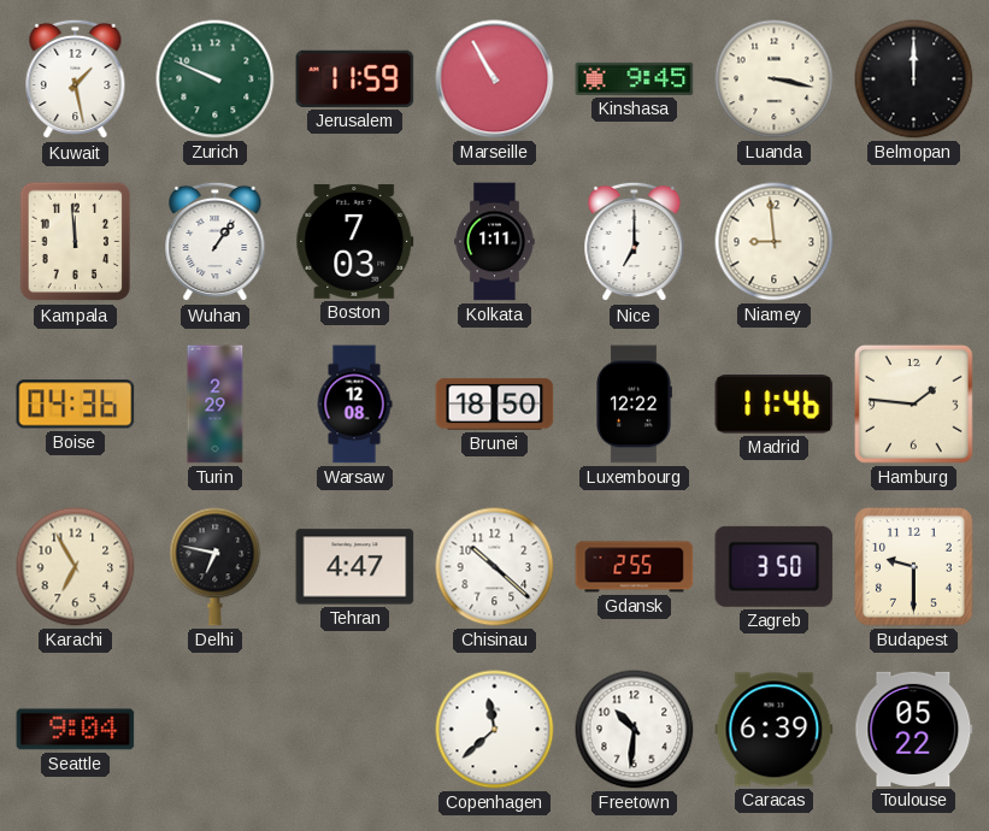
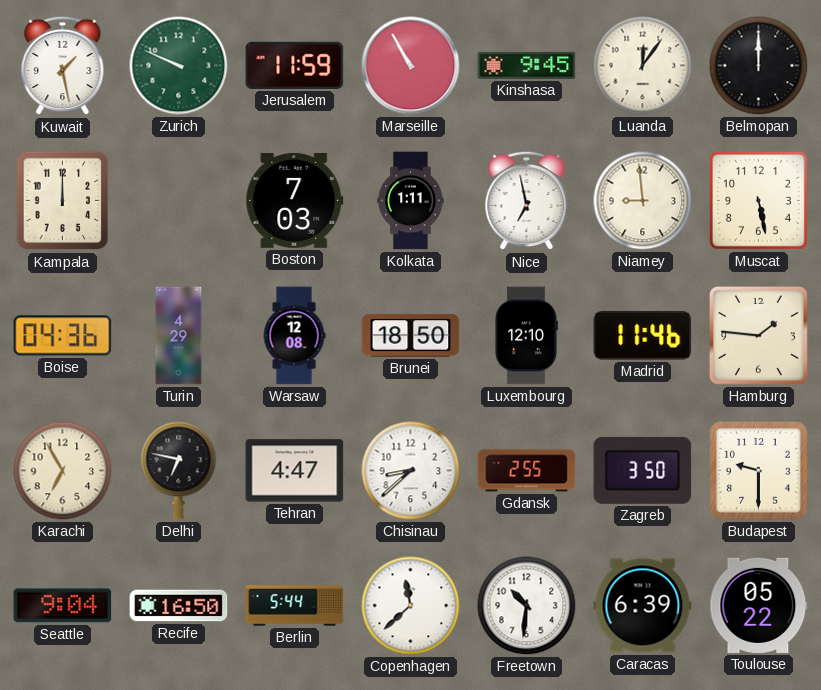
Luanda: 3:17 -> 12:06
Kampala: 11:59 -> 12:00
Wuhan: 1:06 -> none
Nice: 7:00 -> 6:58
Muscat: none -> 5:28
Turin: 2:29 -> 4:29
Luxembourg: 12:22 -> 12:10
Chisinau: 10:22 -> 8:38
Recife: none -> 16:50
Berlin: none -> 5:44
